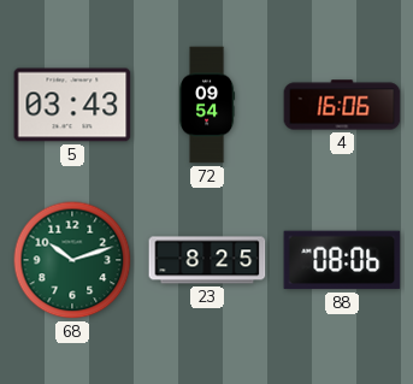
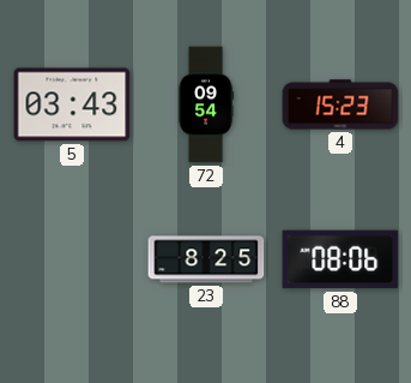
4: 16:06 -> 15:23
68: 10:12 -> none
